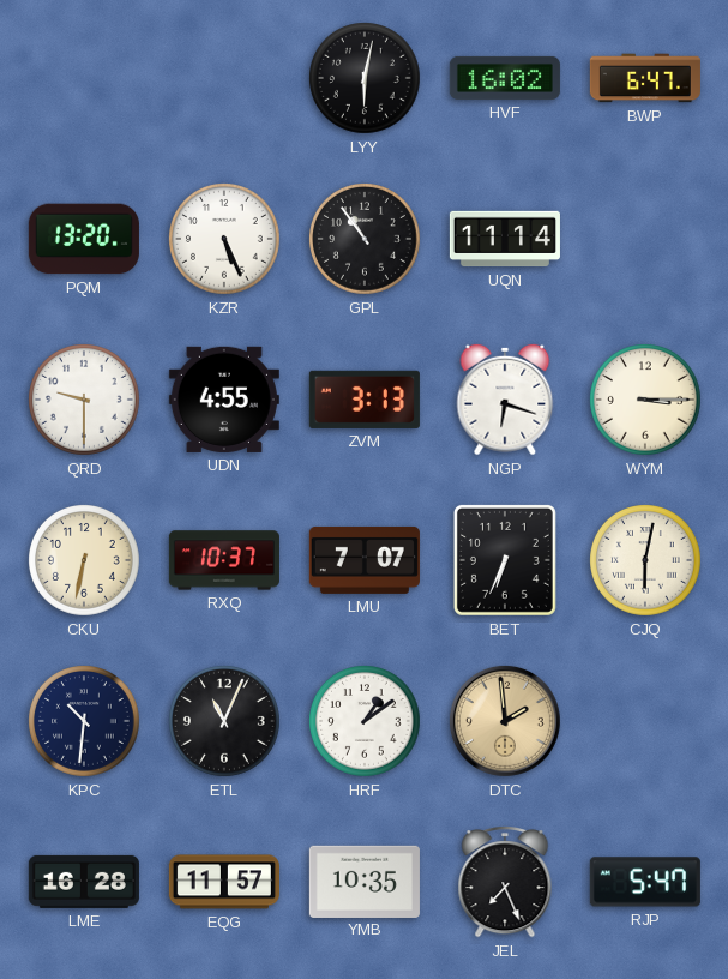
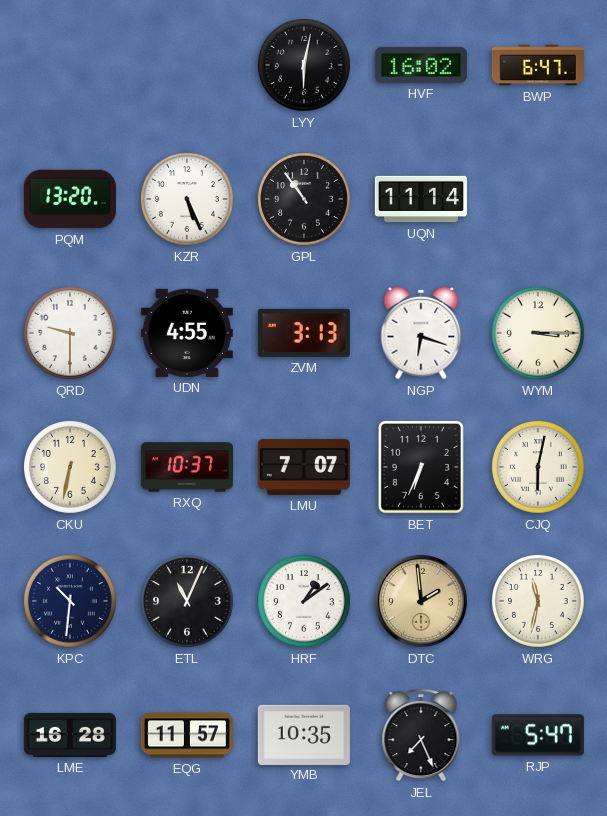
WRG: none -> 11:32
